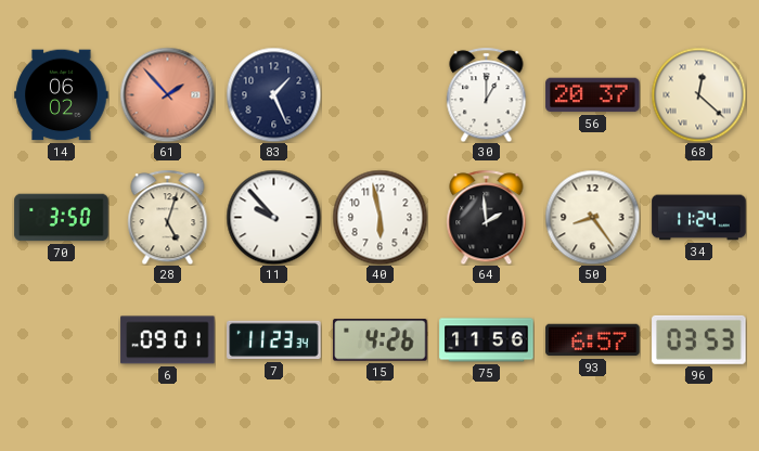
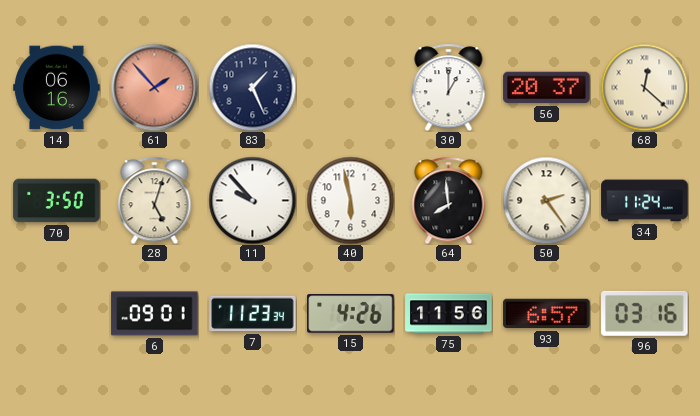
14: 06:02 -> 06:16
64: 1:59 -> 7:59
50: 8:24 -> 2:24
96: 03:53 -> 03:16
